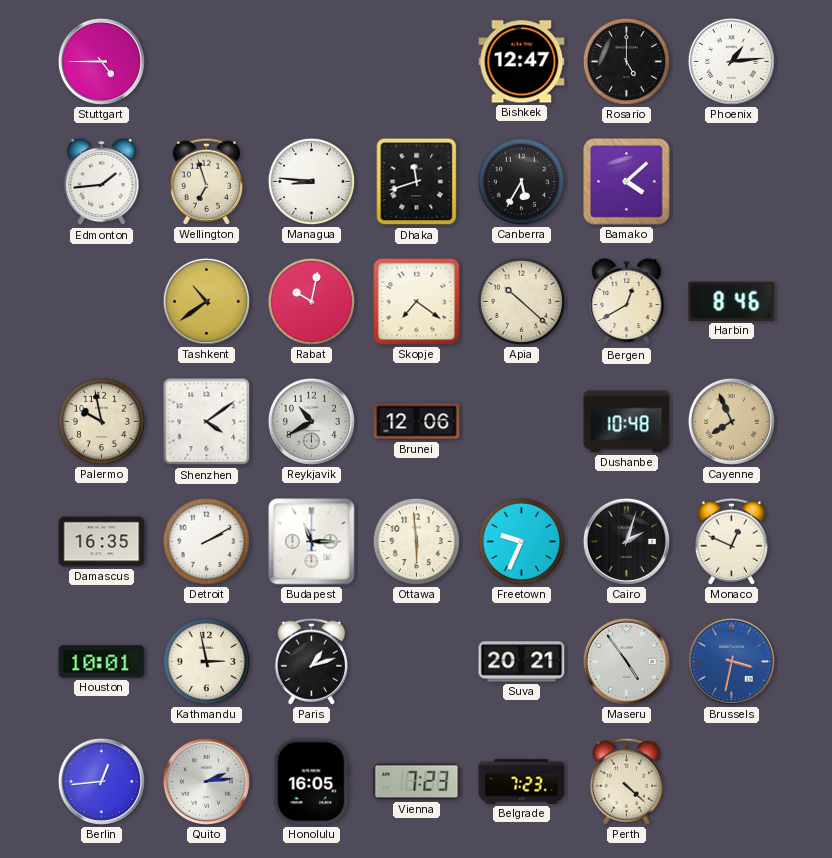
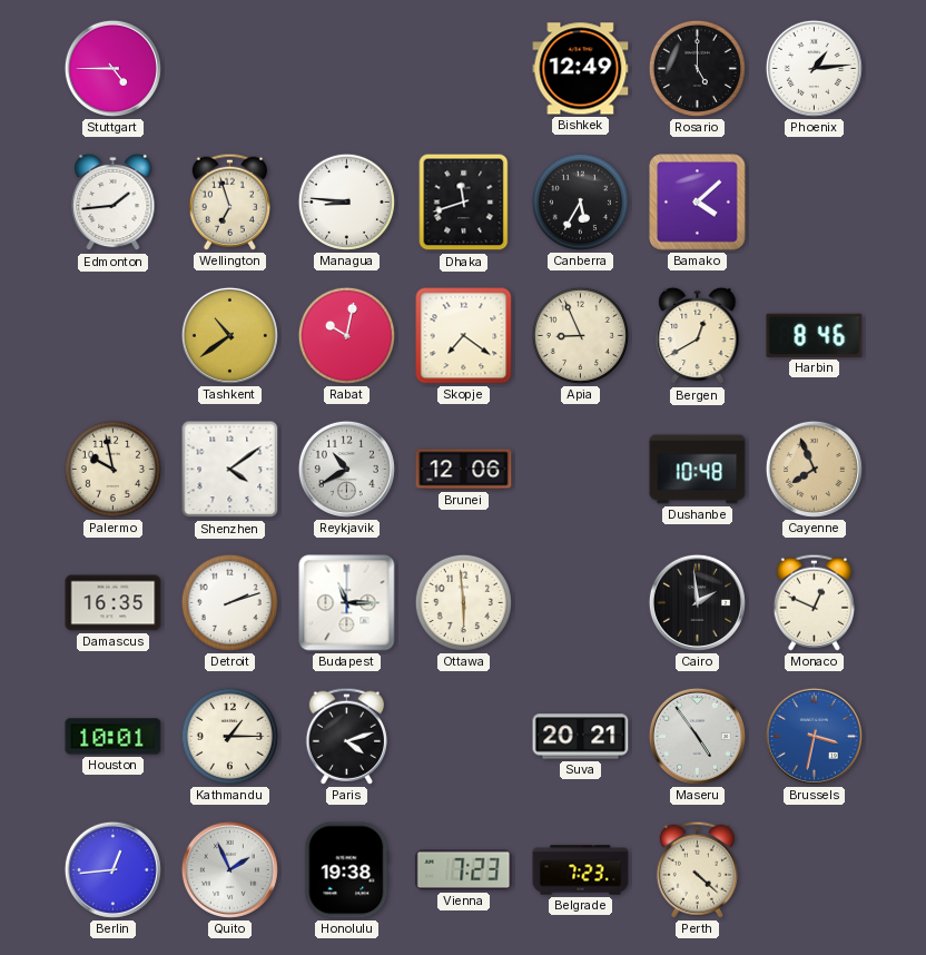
Bishkek: 12:47 -> 12:49
Apia: 10:22 -> 8:56
Detroit: 2:10 -> 2:12
Freetown: 9:34 -> none
Cairo: 2:03 -> 1:59
Kathmandu: 2:58 -> 1:15
Paris: 1:12 -> 4:12
Quito: 2:14 -> 1:56
Honolulu: 16:05 -> 19:38
